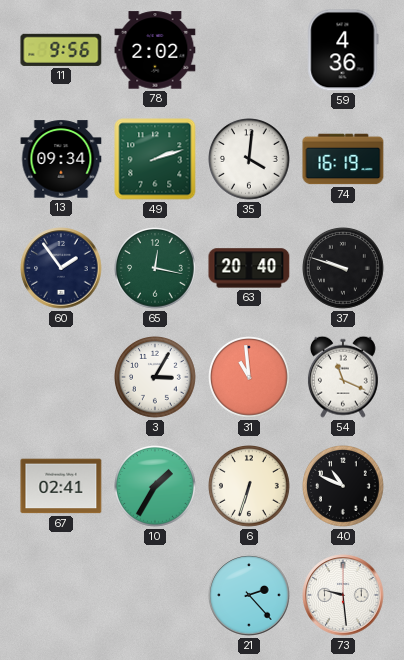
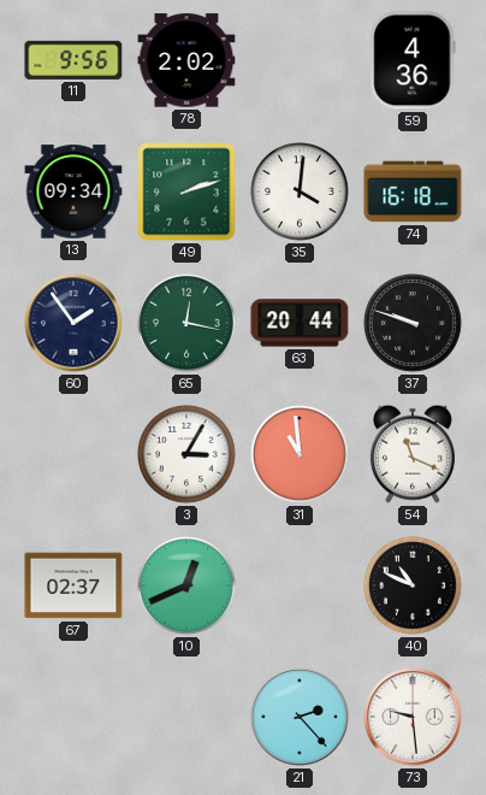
74: 16:19 -> 16:18
63: 20:40 -> 20:44
67: 02:41 -> 02:37
10: 1:35 -> 12:41
6: 6:33 -> none
